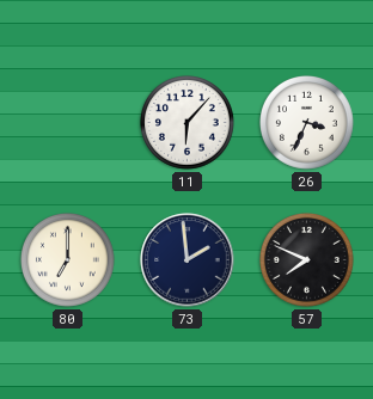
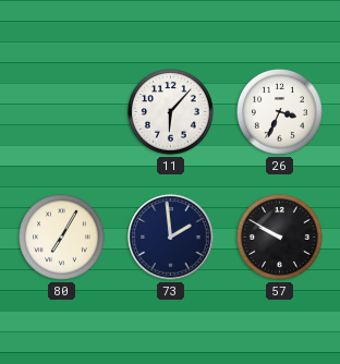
80: 7:00 -> 7:05
57: 7:49 -> 9:50
